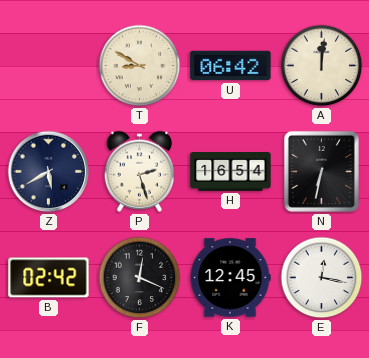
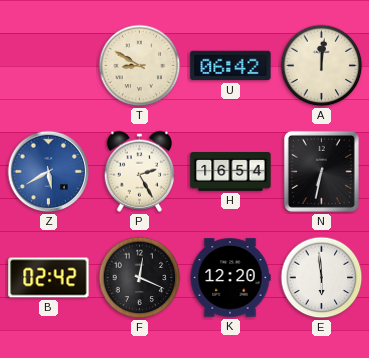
Z dial: navy -> blue
P: 2:27 -> 2:25
K: 12:45 -> 12:20
E: 12:17 -> 5:59
